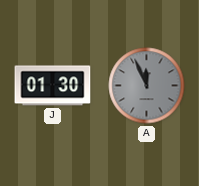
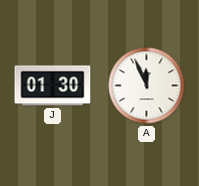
A dial: grey -> white
